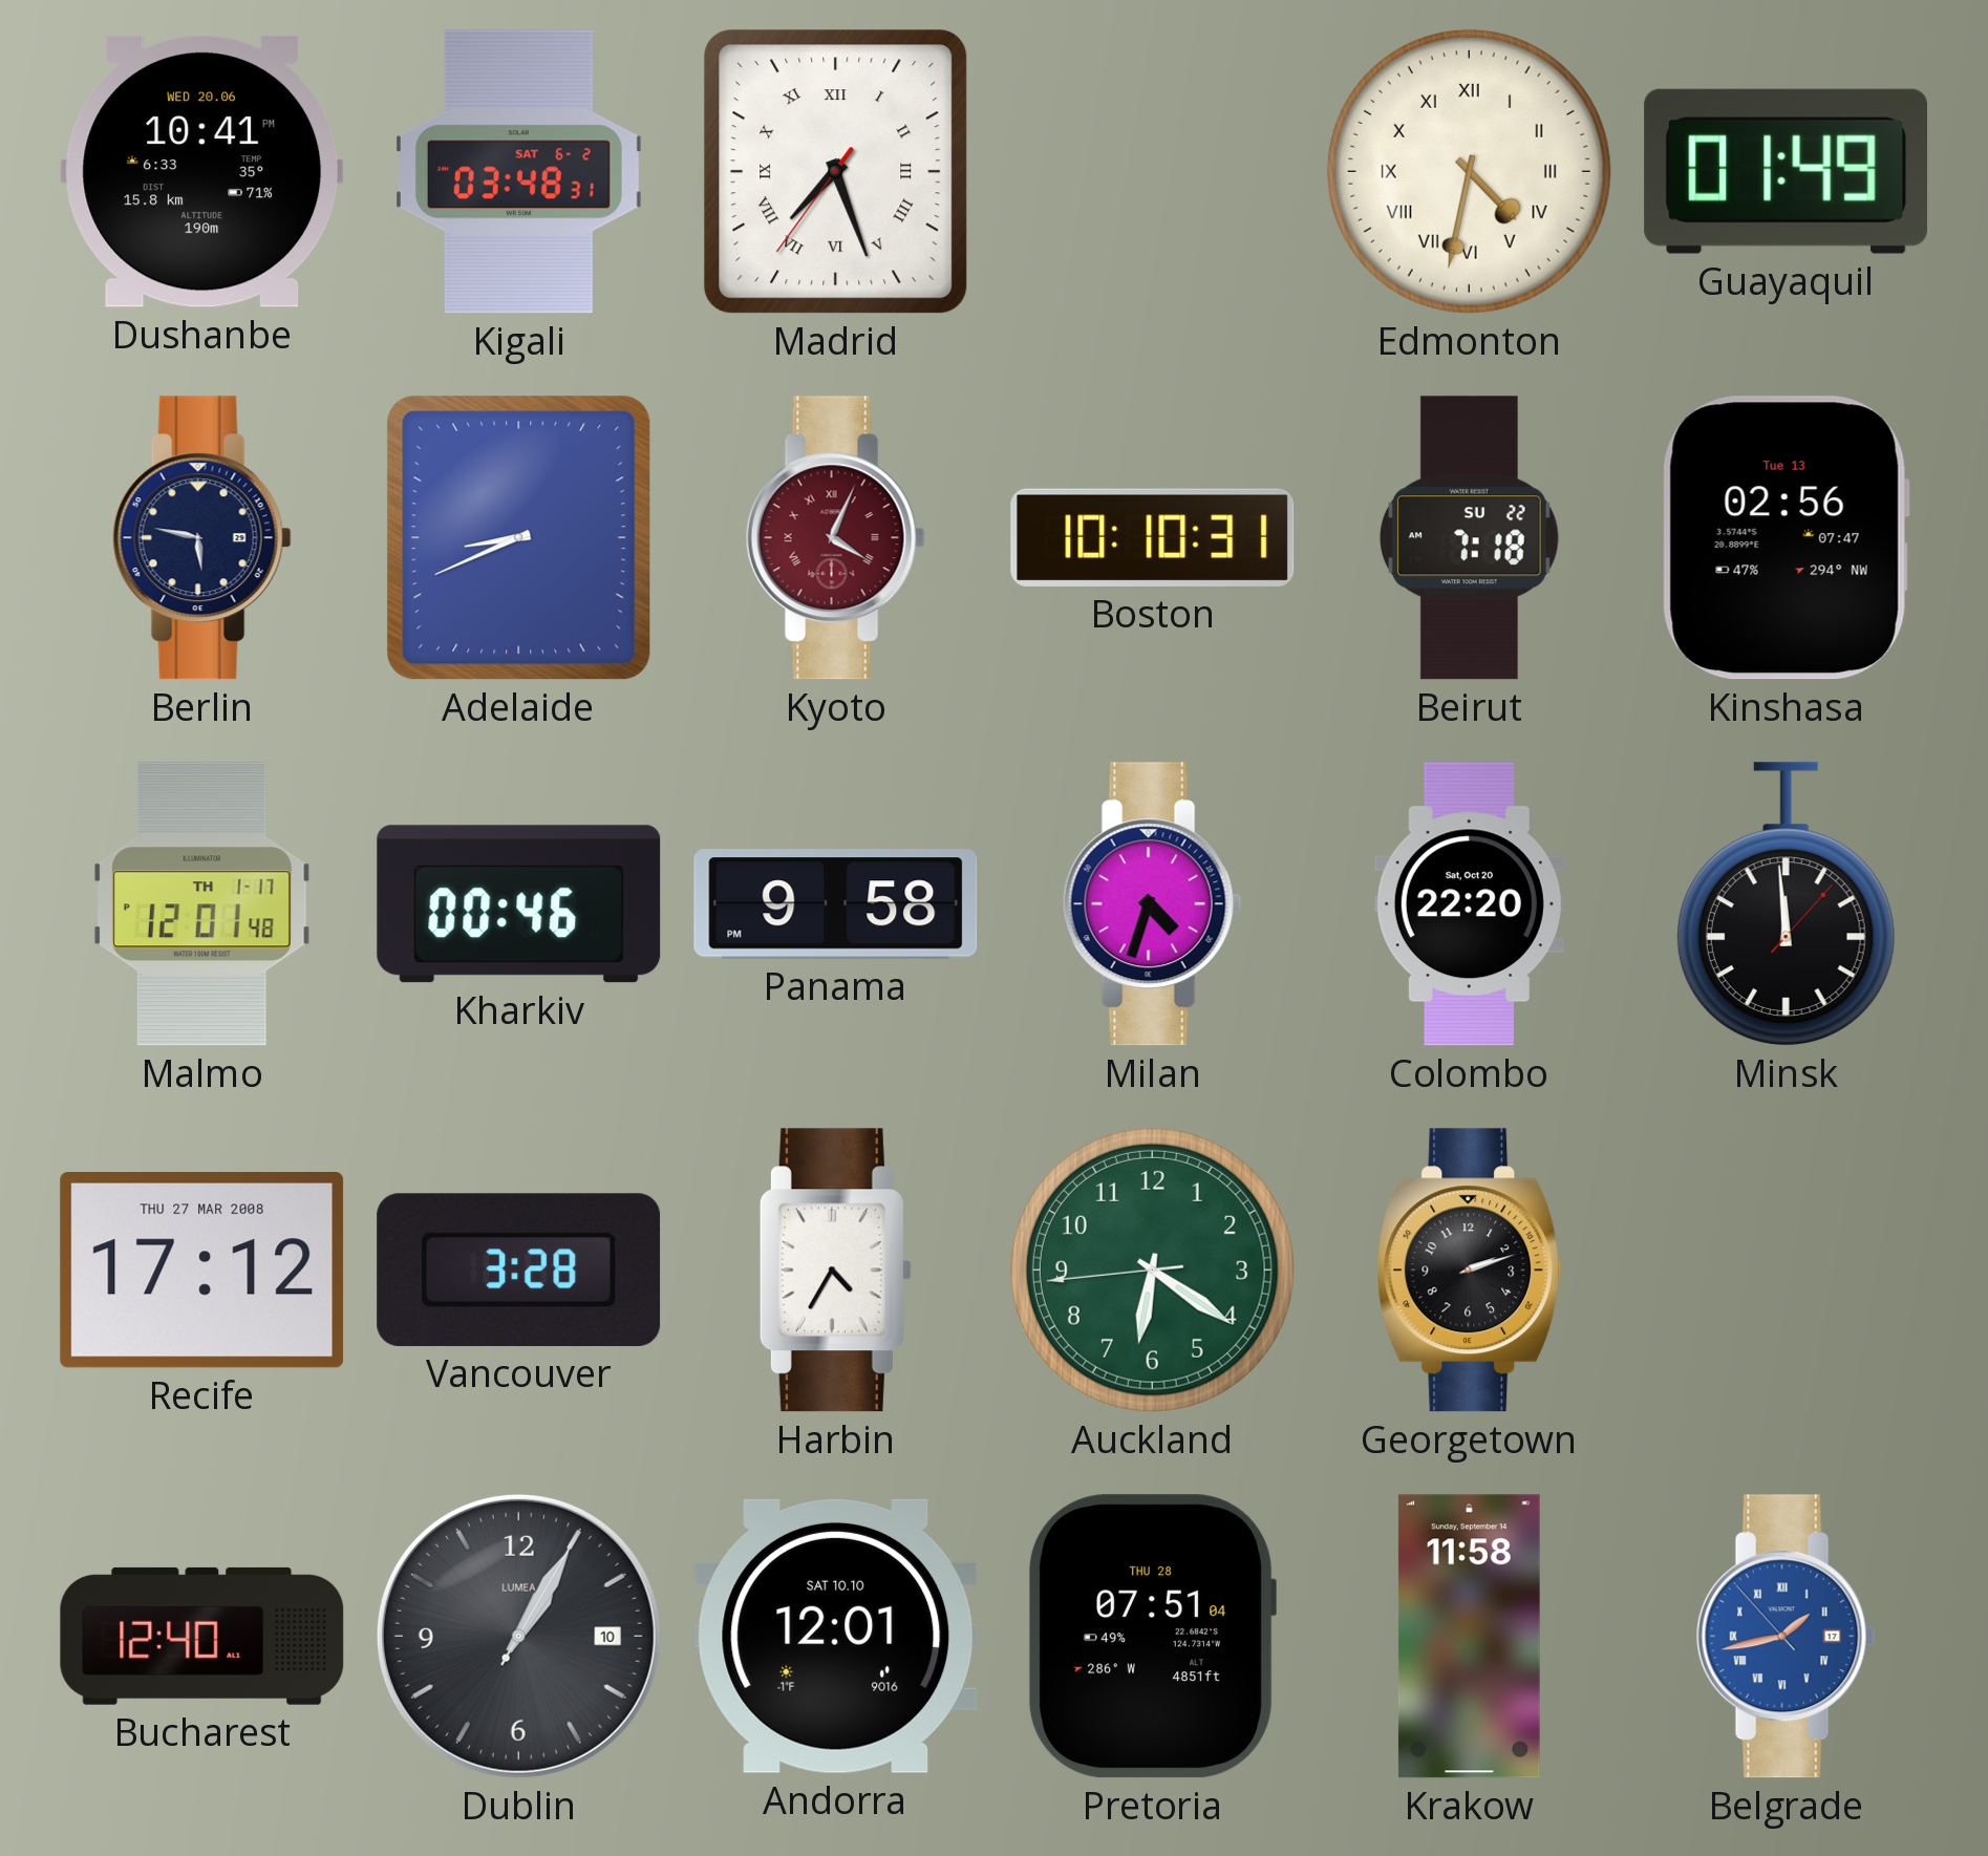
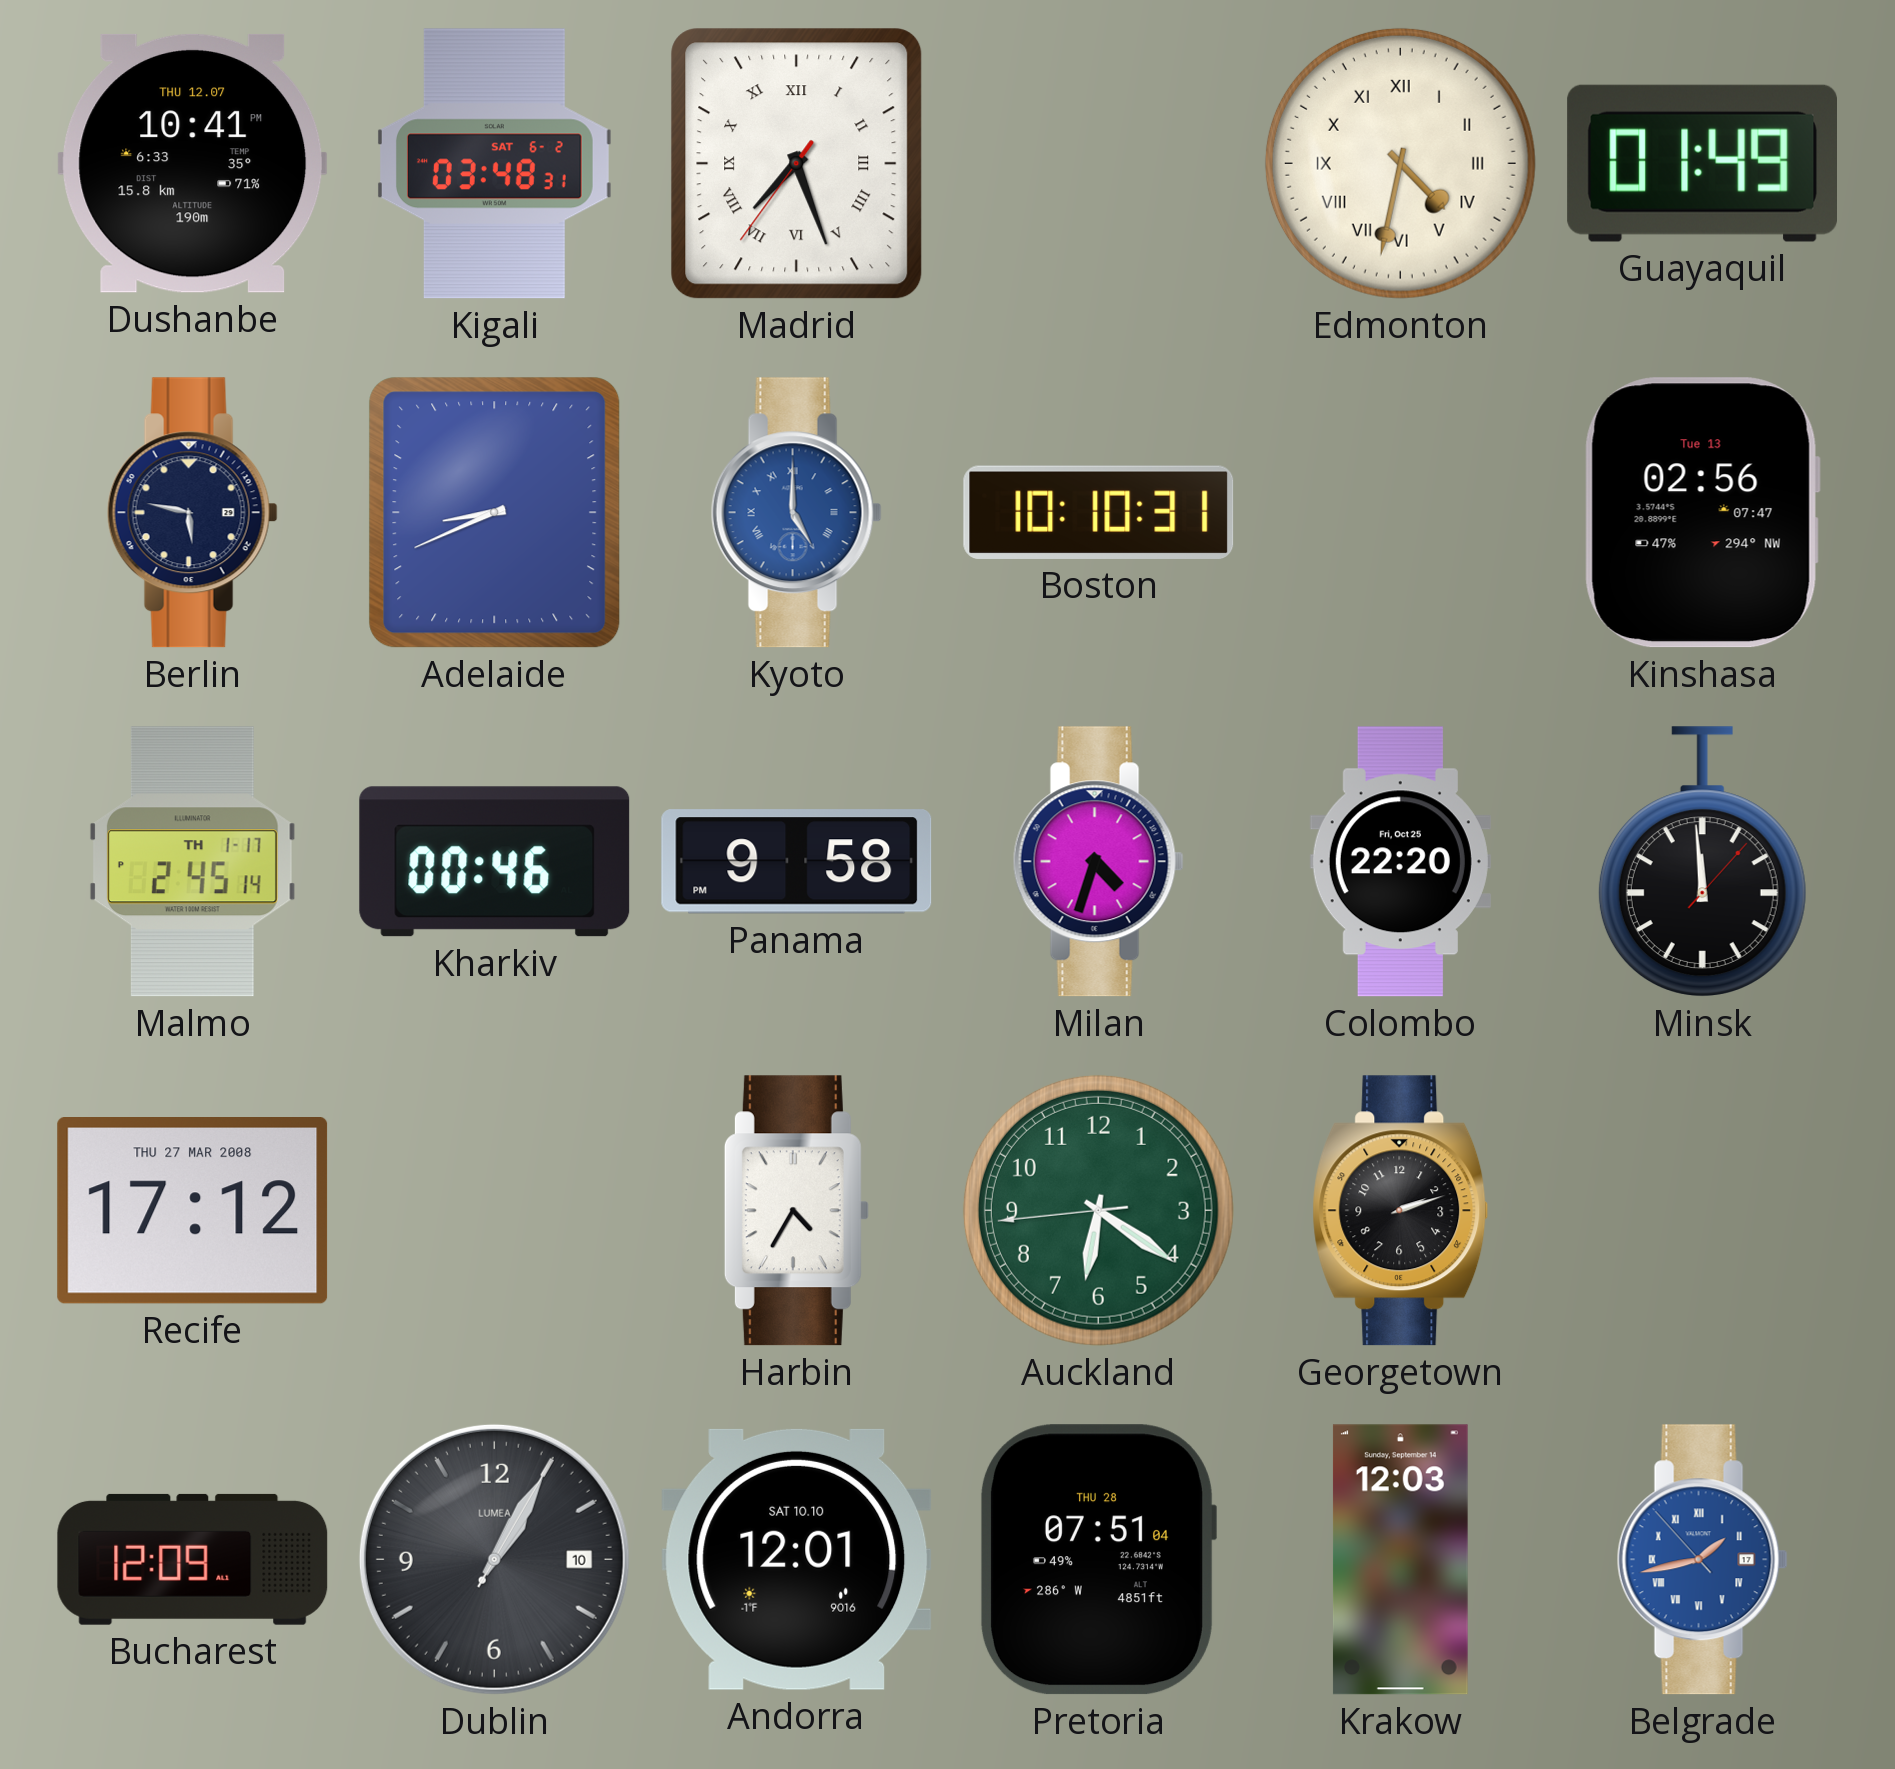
Dushanbe date: WED 20.06 -> THU 12.07
Kyoto: 4:04 -> 5:00
Kyoto dial: burgundy -> blue
Beirut: 7:18 -> none
Malmo: 12:01 -> 2:45
Colombo date: Sat, Oct 20 -> Fri, Oct 25
Vancouver: 3:28 -> none
Bucharest: 12:40 -> 12:09
Krakow: 11:58 -> 12:03
